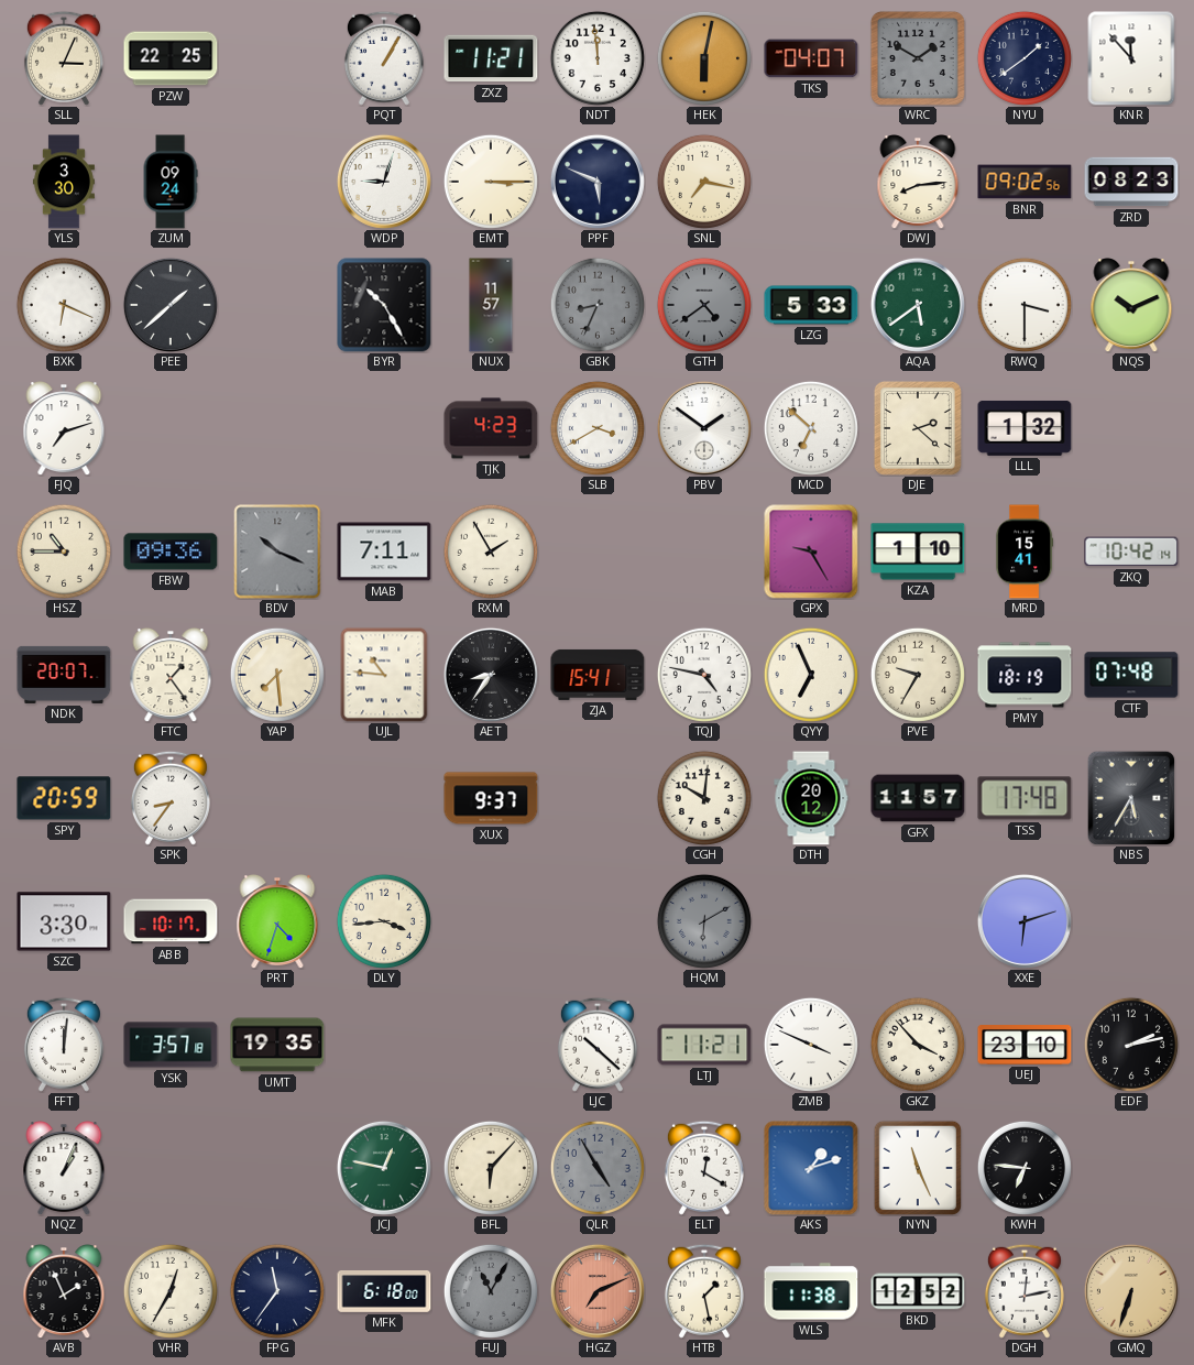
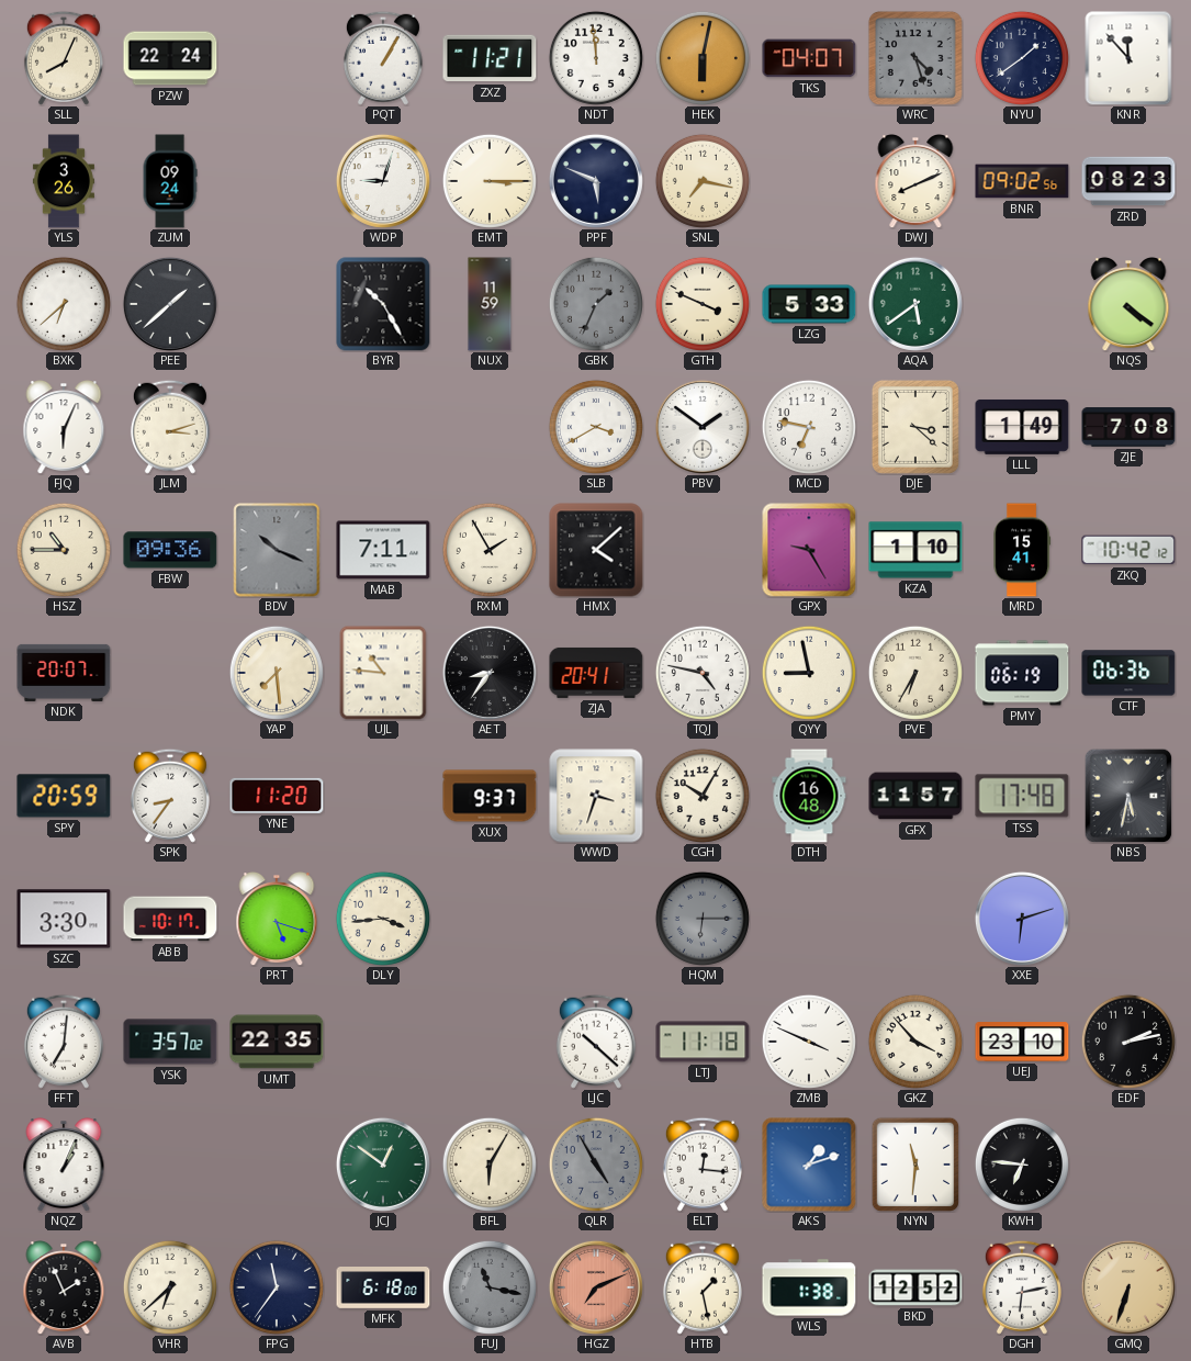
SLL: 3:04 -> 8:04
PZW: 22:25 -> 22:24
WRC: 1:50 -> 4:27
YLS: 3:30 -> 3:26
DWJ: 8:14 -> 8:11
BXK: 6:19 -> 6:38
NUX: 11:57 -> 11:59
GBK: 8:34 -> 1:34
GTH: 4:39 -> 3:49
GTH dial: grey -> cream
RWQ: 3:30 -> none
NQS: 10:11 -> 4:21
FJQ: 7:12 -> 6:04
JLM: none -> 3:12
TJK: 4:23 -> none
MCD: 6:52 -> 6:47
DJE: 2:22 -> 3:22
LLL: 1:32 -> 1:49
ZJE: none -> 7:08
HMX: none -> 4:08
ZKQ: 10:42:14 -> 10:42:12
FTC: 1:24 -> none
ZJA: 15:41 -> 20:41
QYY: 6:56 -> 8:58
PVE: 9:35 -> 6:35
PMY: 18:19 -> 06:19
CTF: 07:48 -> 06:36
YNE: none -> 11:20
WWD: none -> 3:33
CGH: 10:01 -> 10:05
DTH: 20:12 -> 16:48
NBS: 5:35 -> 5:32
PRT: 4:33 -> 5:18
HQM: 6:10 -> 6:15
FFT: 12:01 -> 7:01
YSK: 3:57:18 -> 3:57:02
UMT: 19:35 -> 22:35
LTJ: 11:21 -> 11:18
JCJ: 12:47 -> 12:51
BFL: 6:07 -> 6:05
ELT: 12:20 -> 12:16
NYN: 11:26 -> 11:31
VHR: 12:35 -> 6:38
FUJ: 11:05 -> 11:17
WLS: 11:38 -> 1:38
DGH: 12:13 -> 6:13
